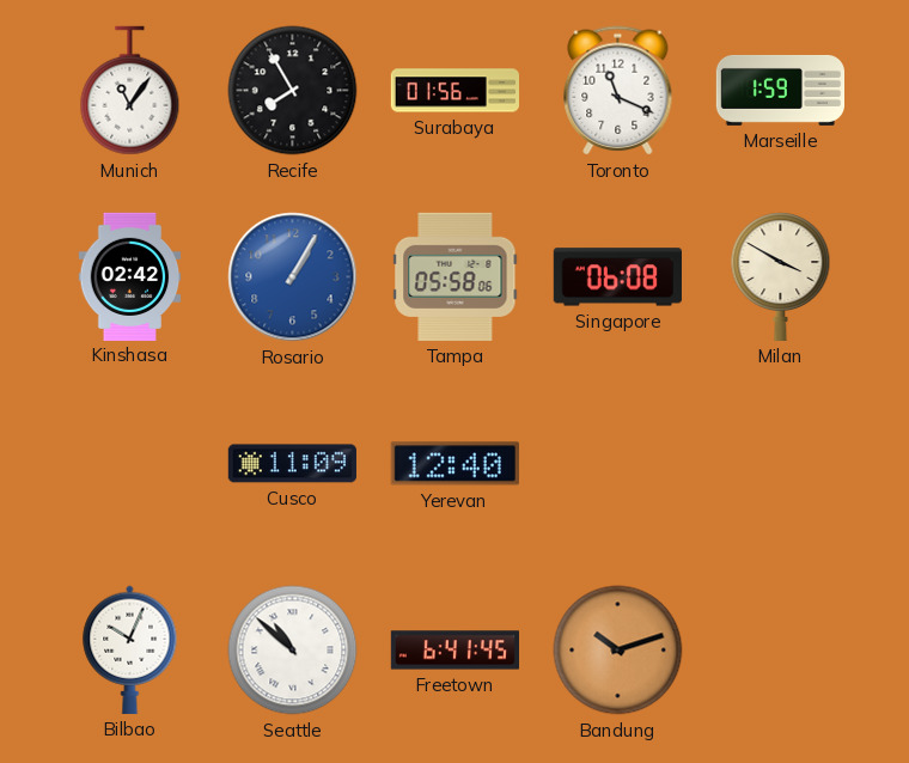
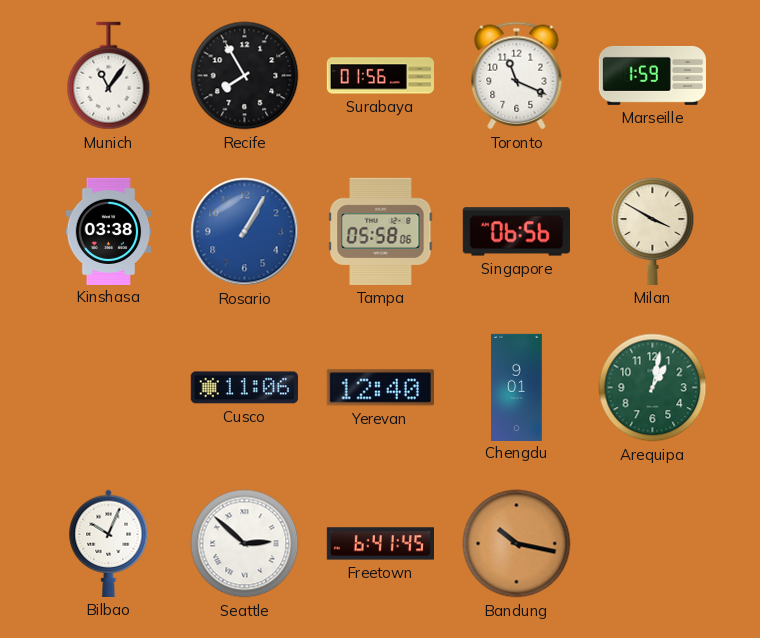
Kinshasa: 02:42 -> 03:38
Singapore: 06:08 -> 06:56
Cusco: 11:09 -> 11:06
Chengdu: none -> 9:01
Arequipa: none -> 1:02
Seattle: 10:52 -> 2:52
Bandung: 10:12 -> 10:17
